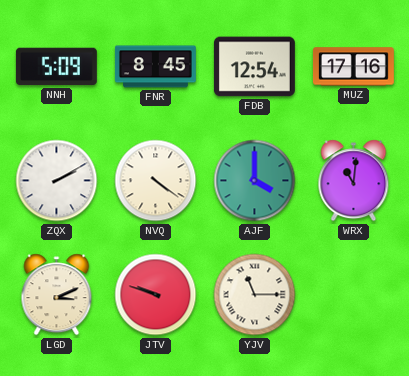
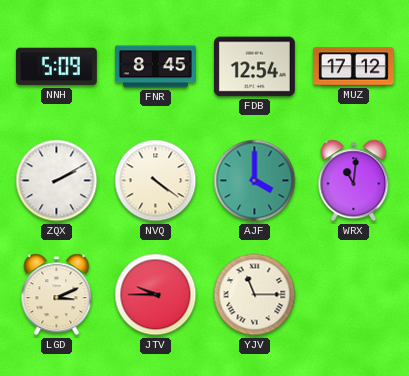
MUZ: 17:16 -> 17:12
JTV: 9:48 -> 9:45
